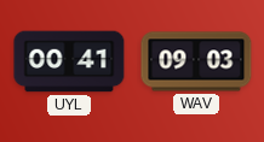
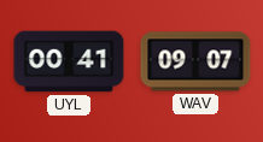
WAV: 09:03 -> 09:07
